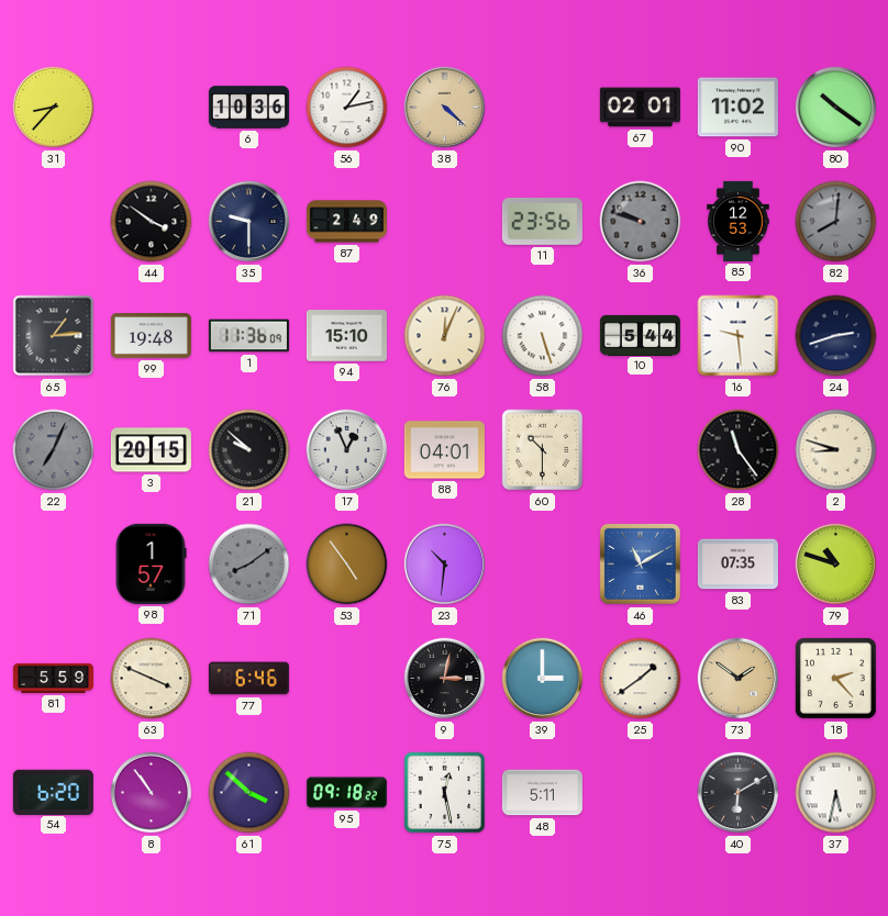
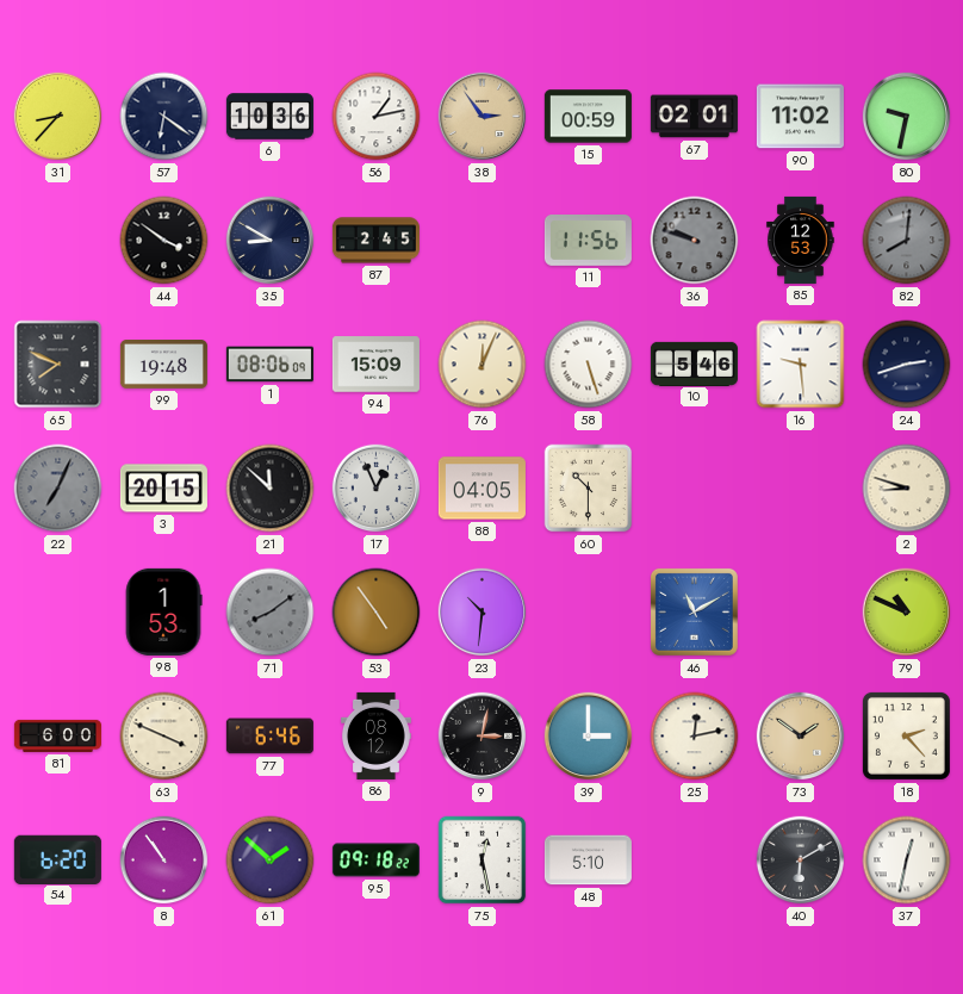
57: none -> 6:21
38: 4:22 -> 2:54
15: none -> 00:59
80: 10:21 -> 9:32
35: 9:30 -> 8:50
87: 2:49 -> 2:45
11: 23:56 -> 11:56
65: 1:14 -> 7:49
1: 11:36 -> 08:06
94: 15:10 -> 15:09
10: 5:44 -> 5:46
21: 9:52 -> 11:52
88: 04:01 -> 04:05
28: 11:24 -> none
98: 1:57 -> 1:53
83: 07:35 -> none
79: 10:48 -> 10:49
81: 5:59 -> 6:00
86: none -> 08:12
25: 1:39 -> 12:13
61: 3:52 -> 1:52
48: 5:11 -> 5:10
37: 5:32 -> 12:32
